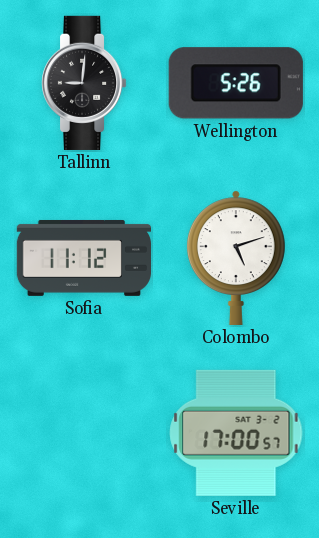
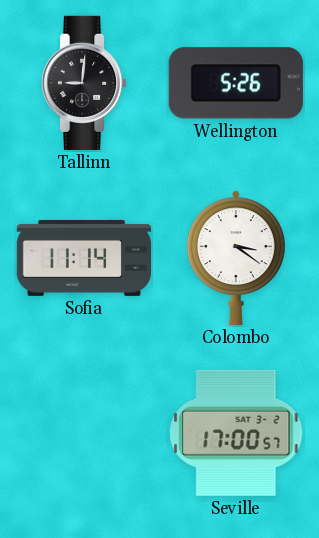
Sofia: 11:12 -> 11:14
Colombo: 5:12 -> 3:21
